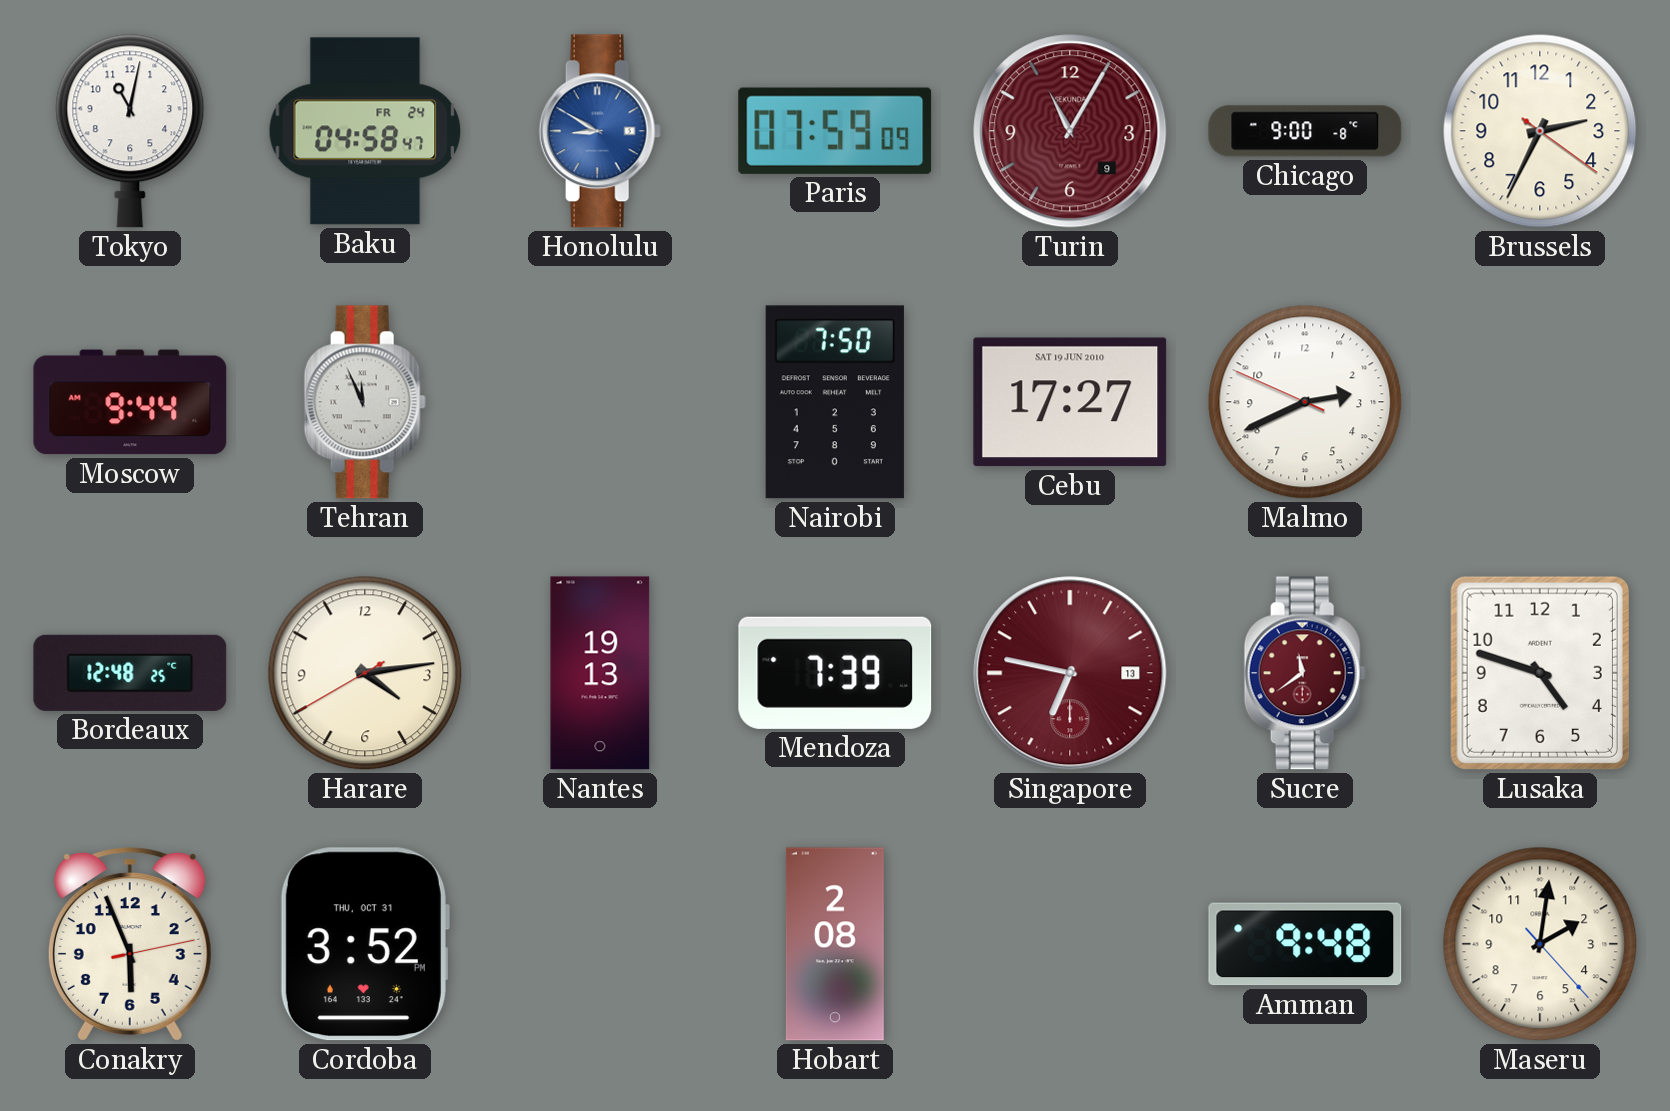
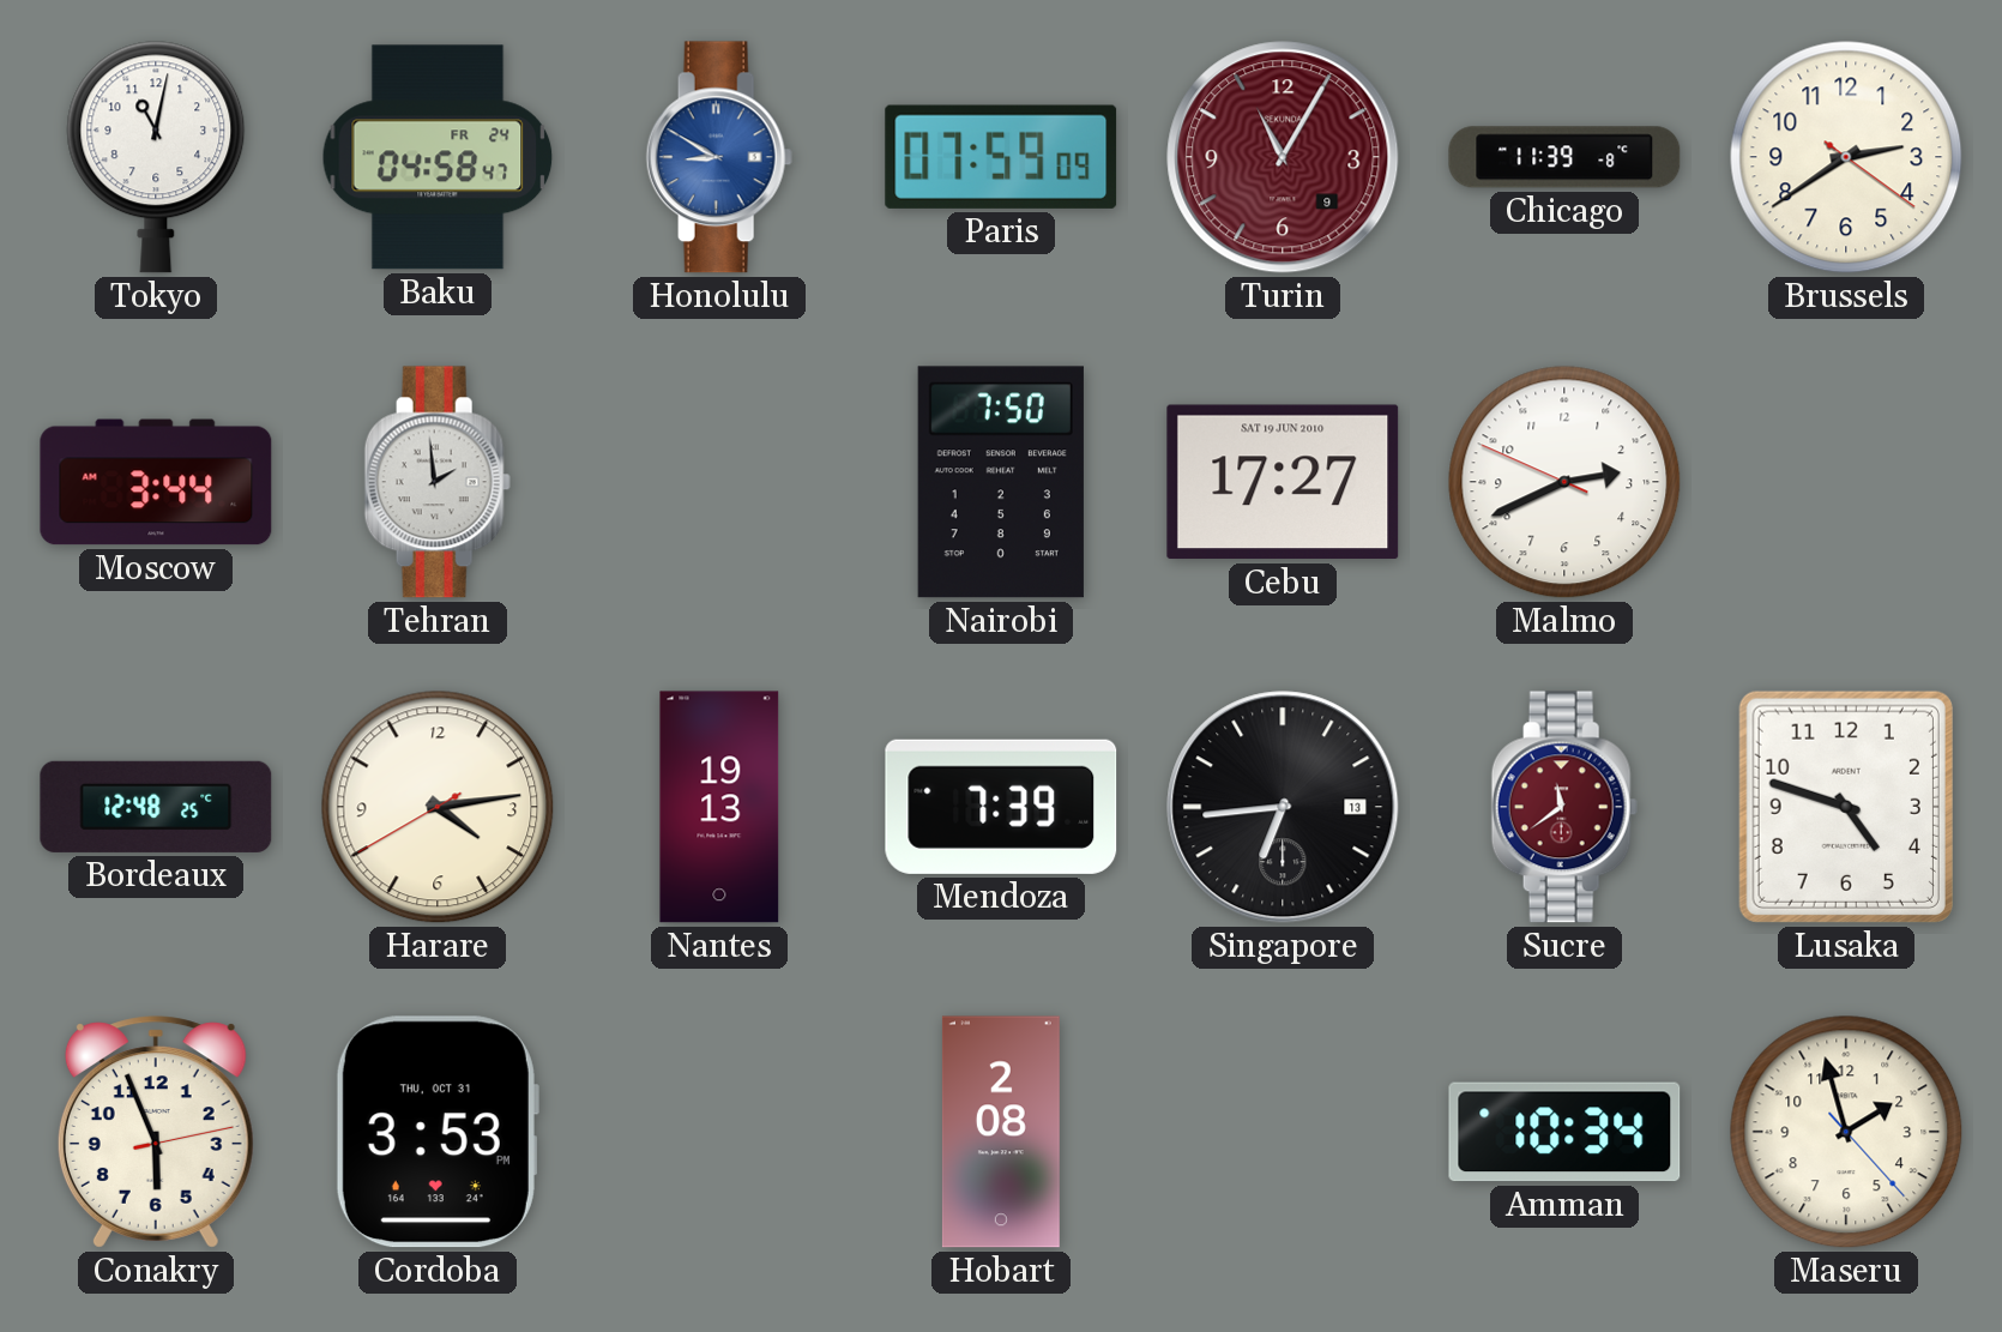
Chicago: 9:00 -> 11:39
Brussels: 2:34 -> 2:39
Moscow: 9:44 -> 3:44
Tehran: 11:56 -> 1:59
Singapore: 6:47 -> 6:44
Singapore dial: burgundy -> black
Cordoba: 3:52 -> 3:53
Amman: 9:48 -> 10:34
Maseru: 2:01 -> 1:57
